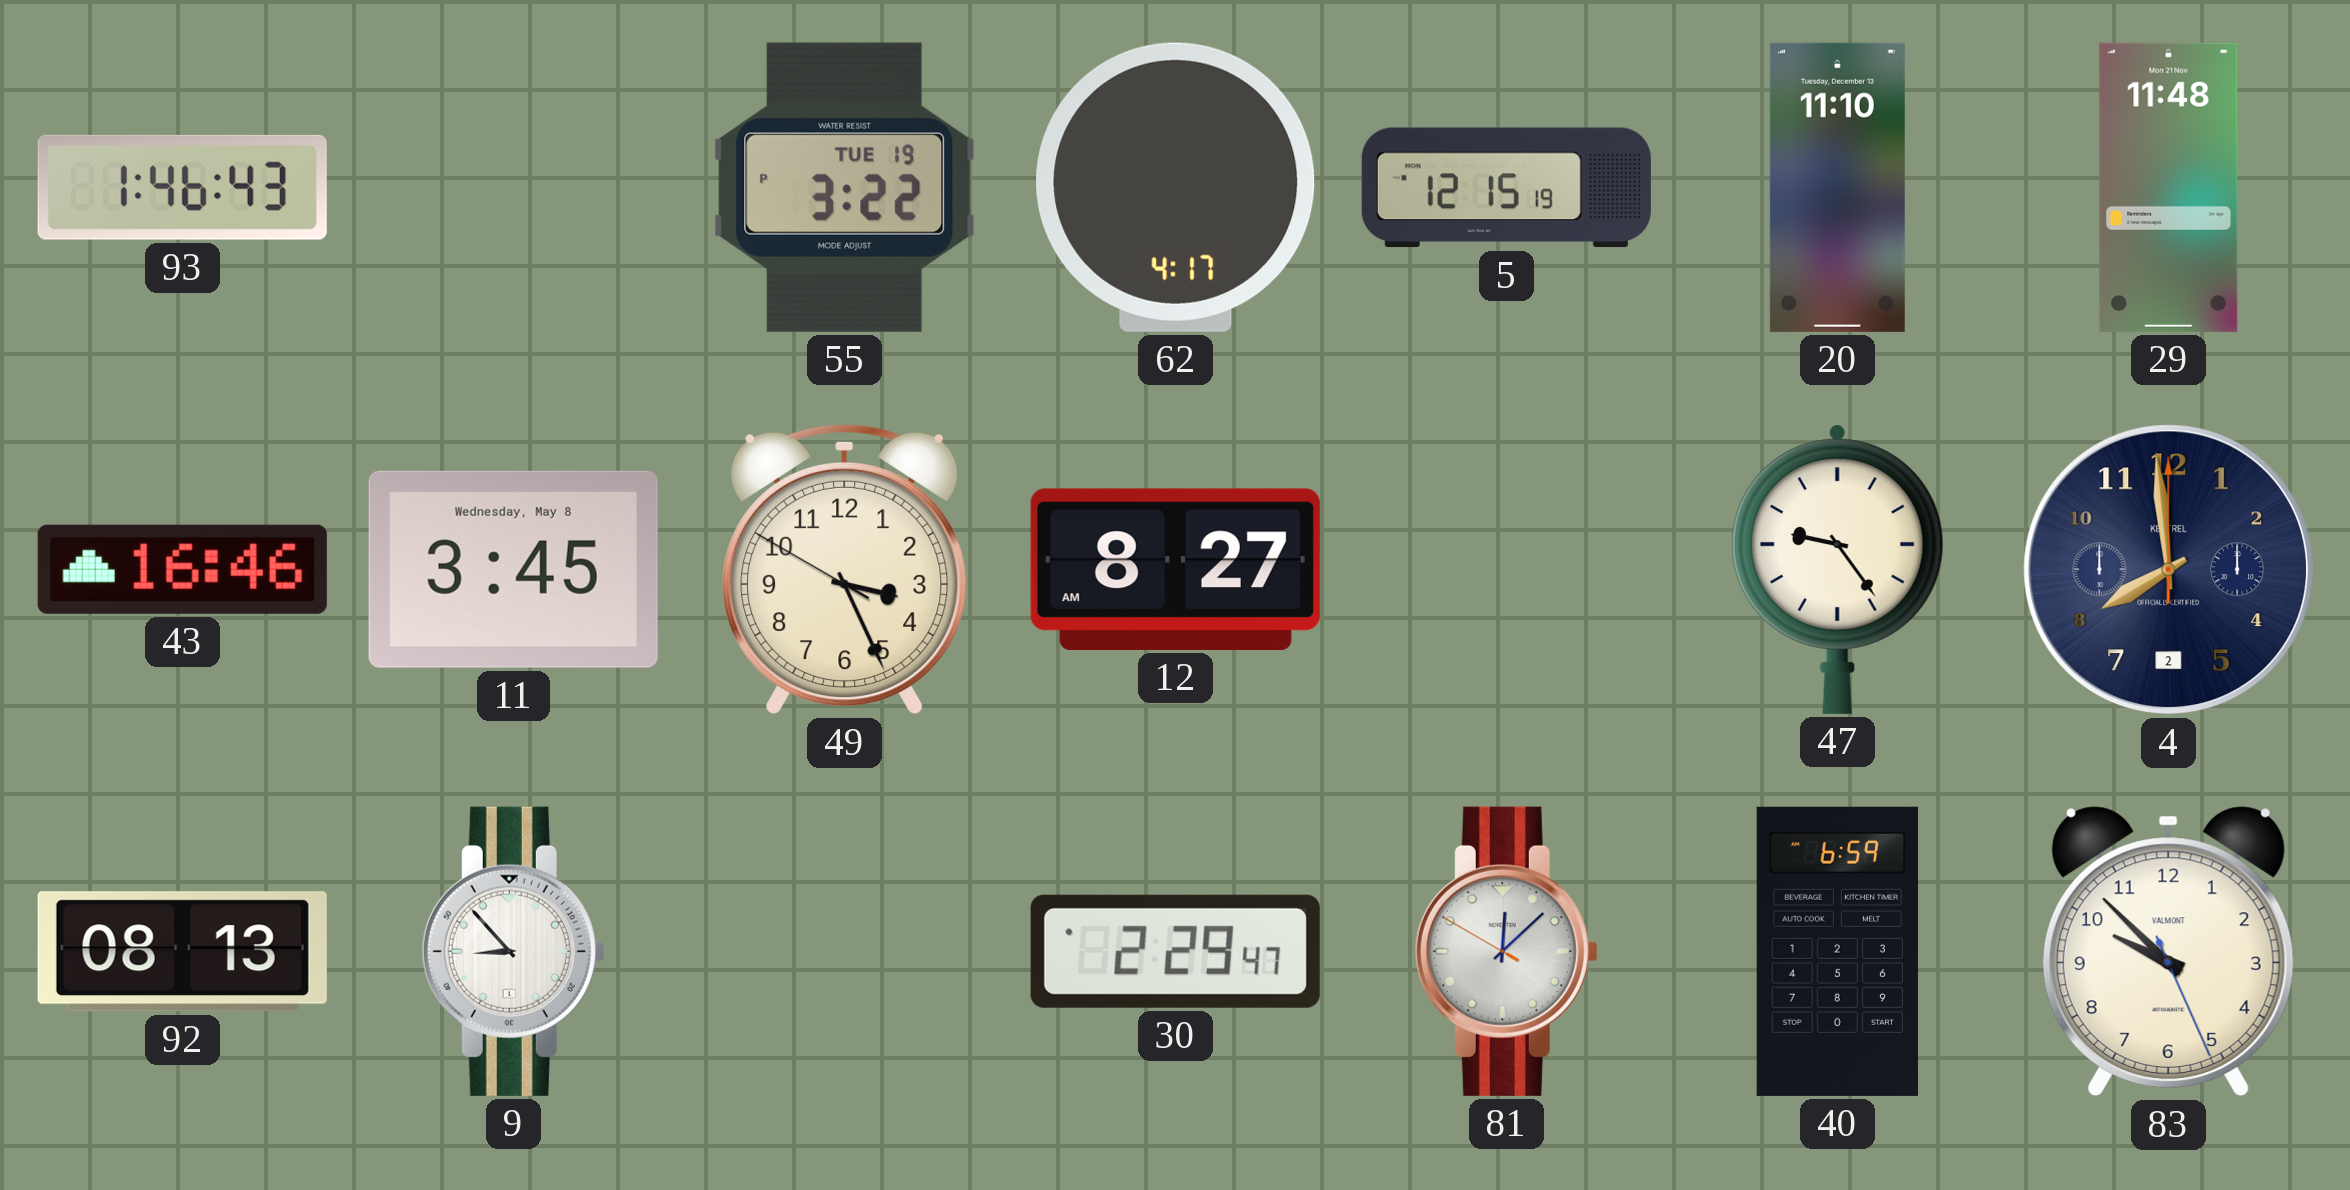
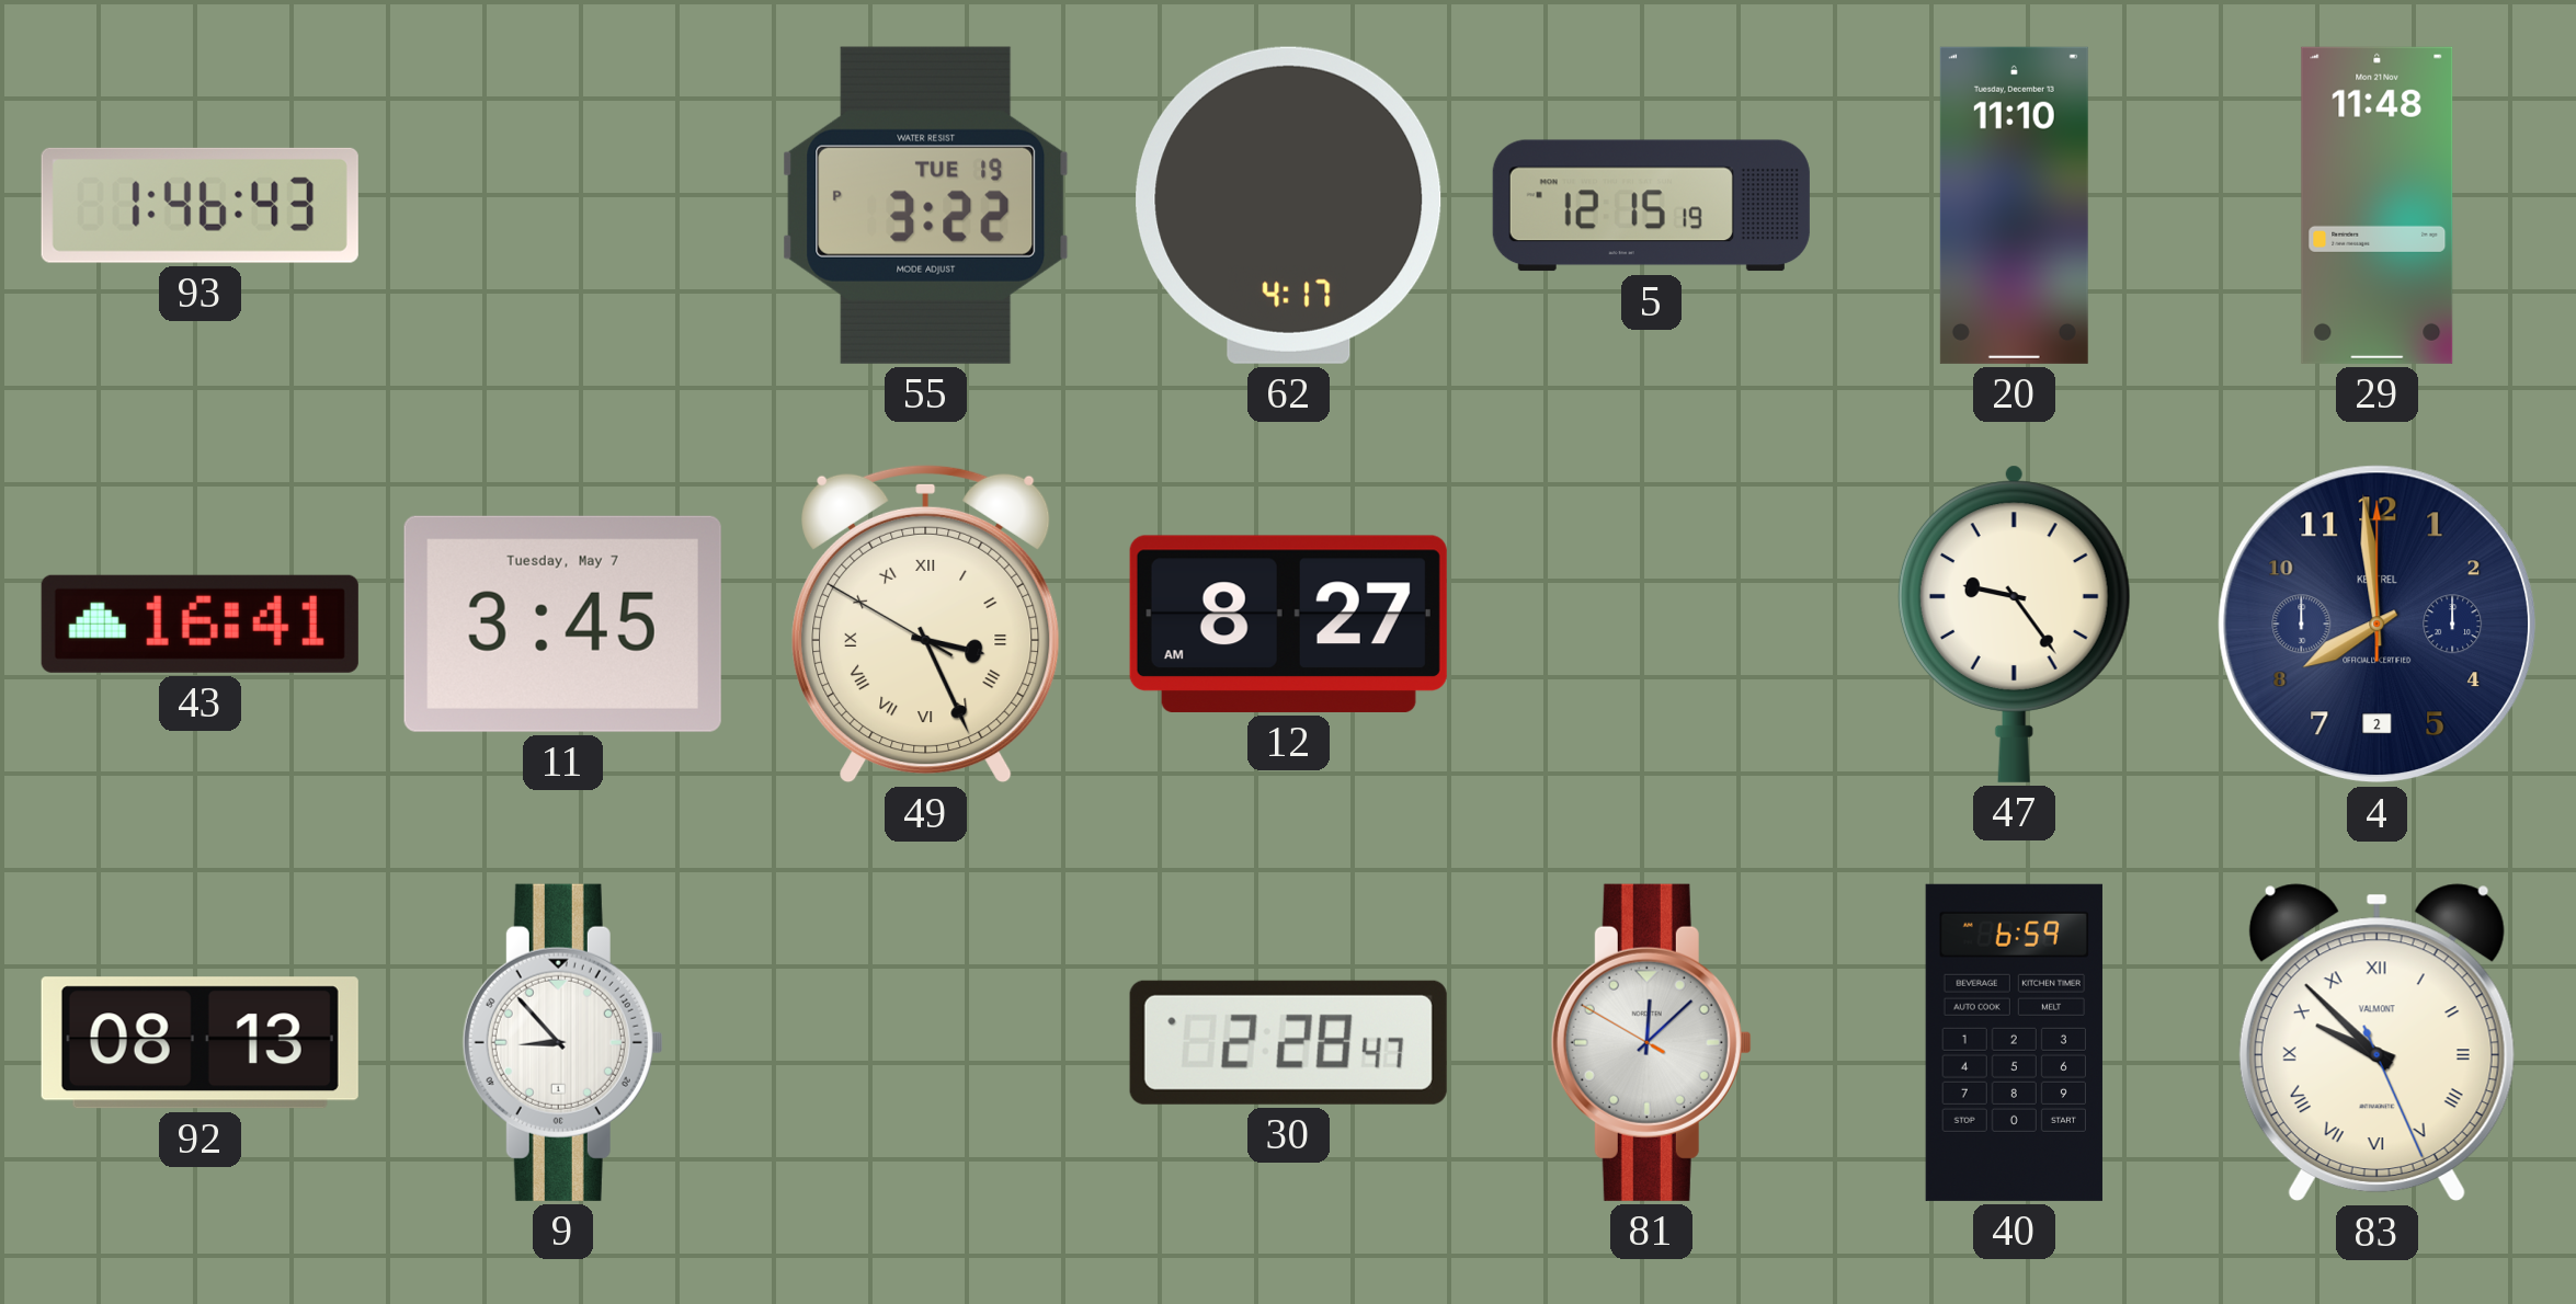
43: 16:46 -> 16:41
11 date: Wednesday, May 8 -> Tuesday, May 7
49 numerals: Arabic -> Roman
30: 2:29 -> 2:28
83 numerals: Arabic -> Roman
